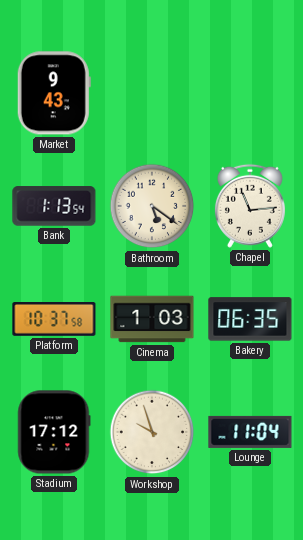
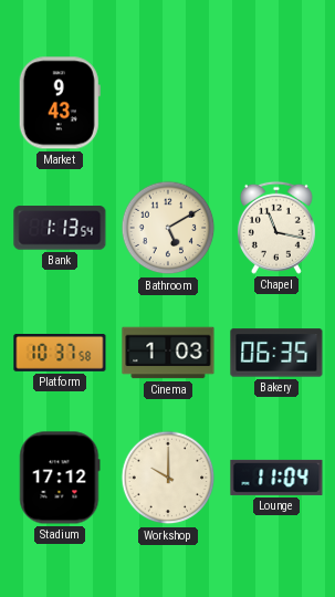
Bathroom: 5:21 -> 5:10
Chapel: 11:14 -> 11:17
Workshop: 9:57 -> 10:00
